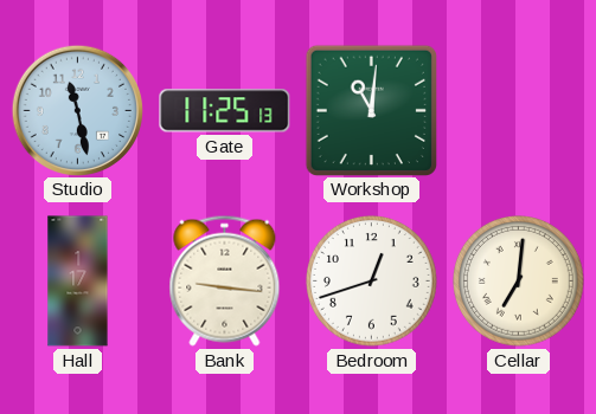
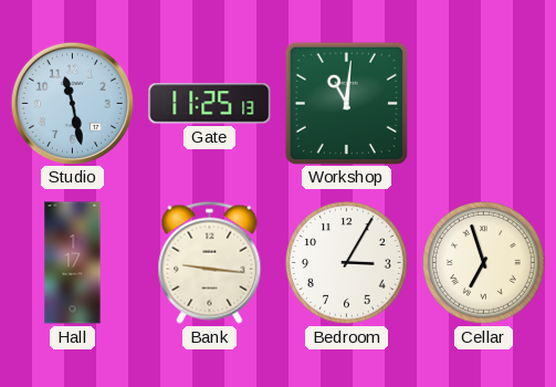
Bedroom: 12:42 -> 3:05
Cellar: 7:01 -> 6:57
